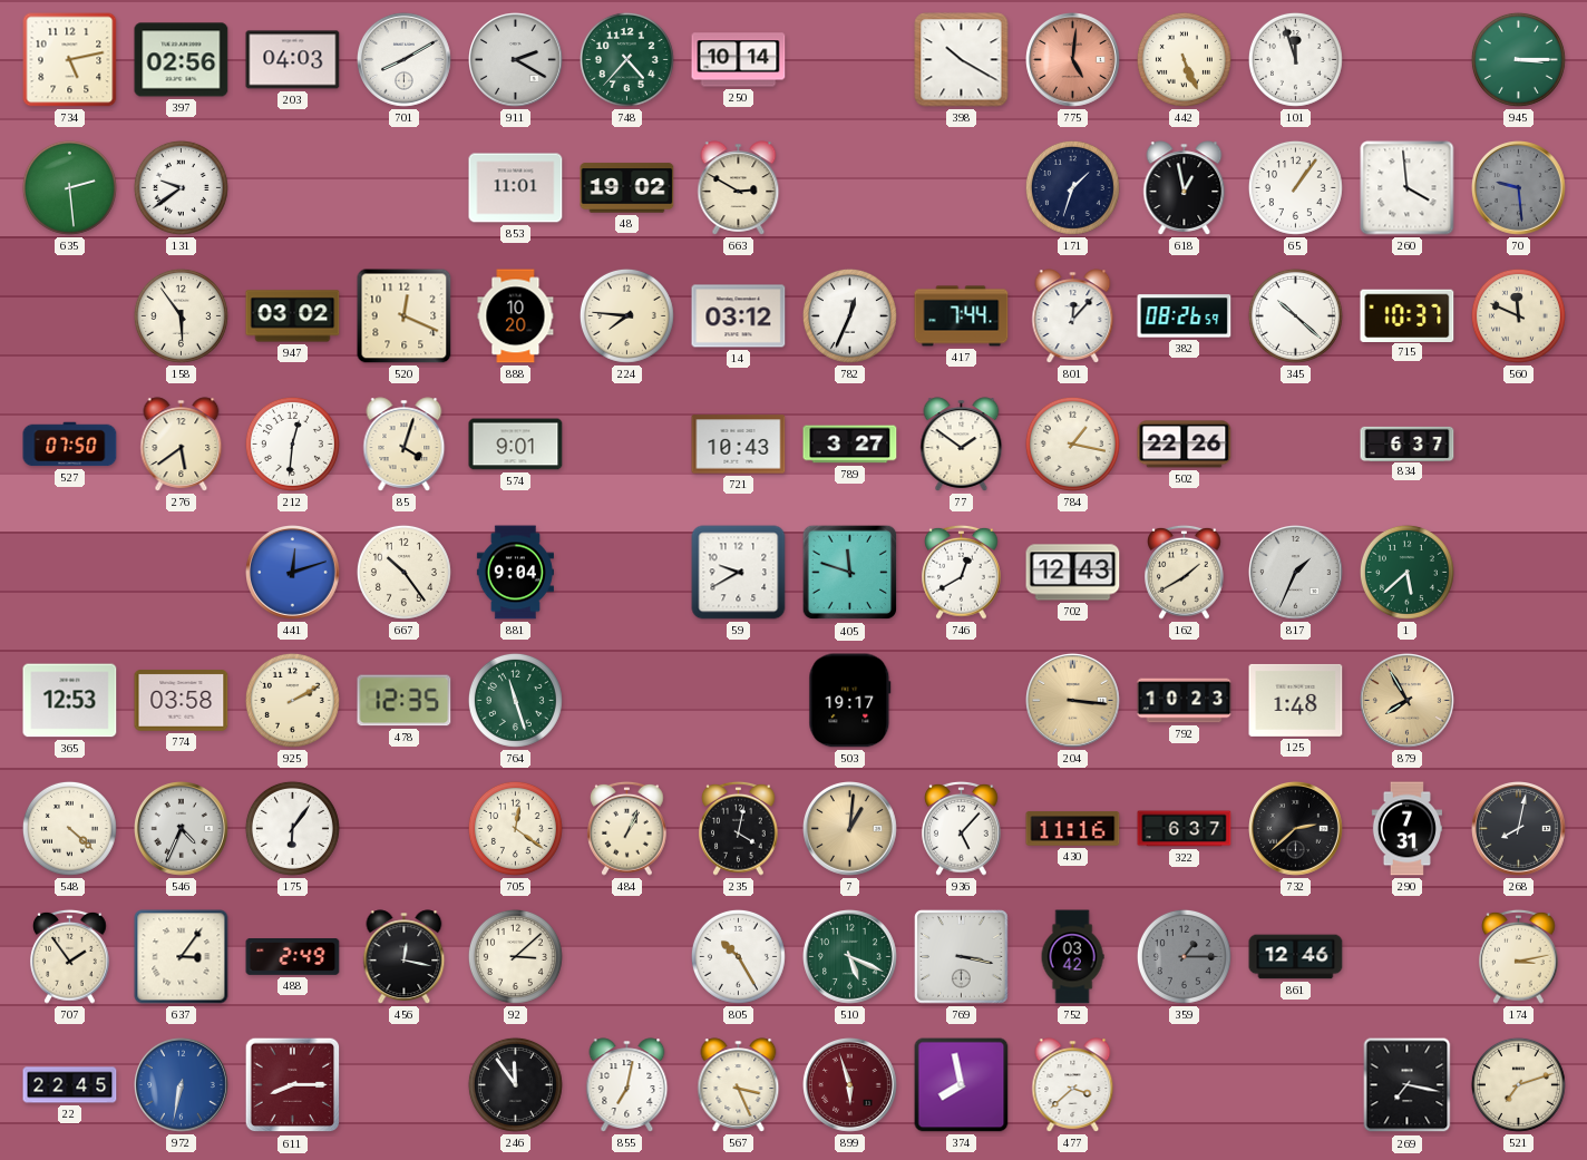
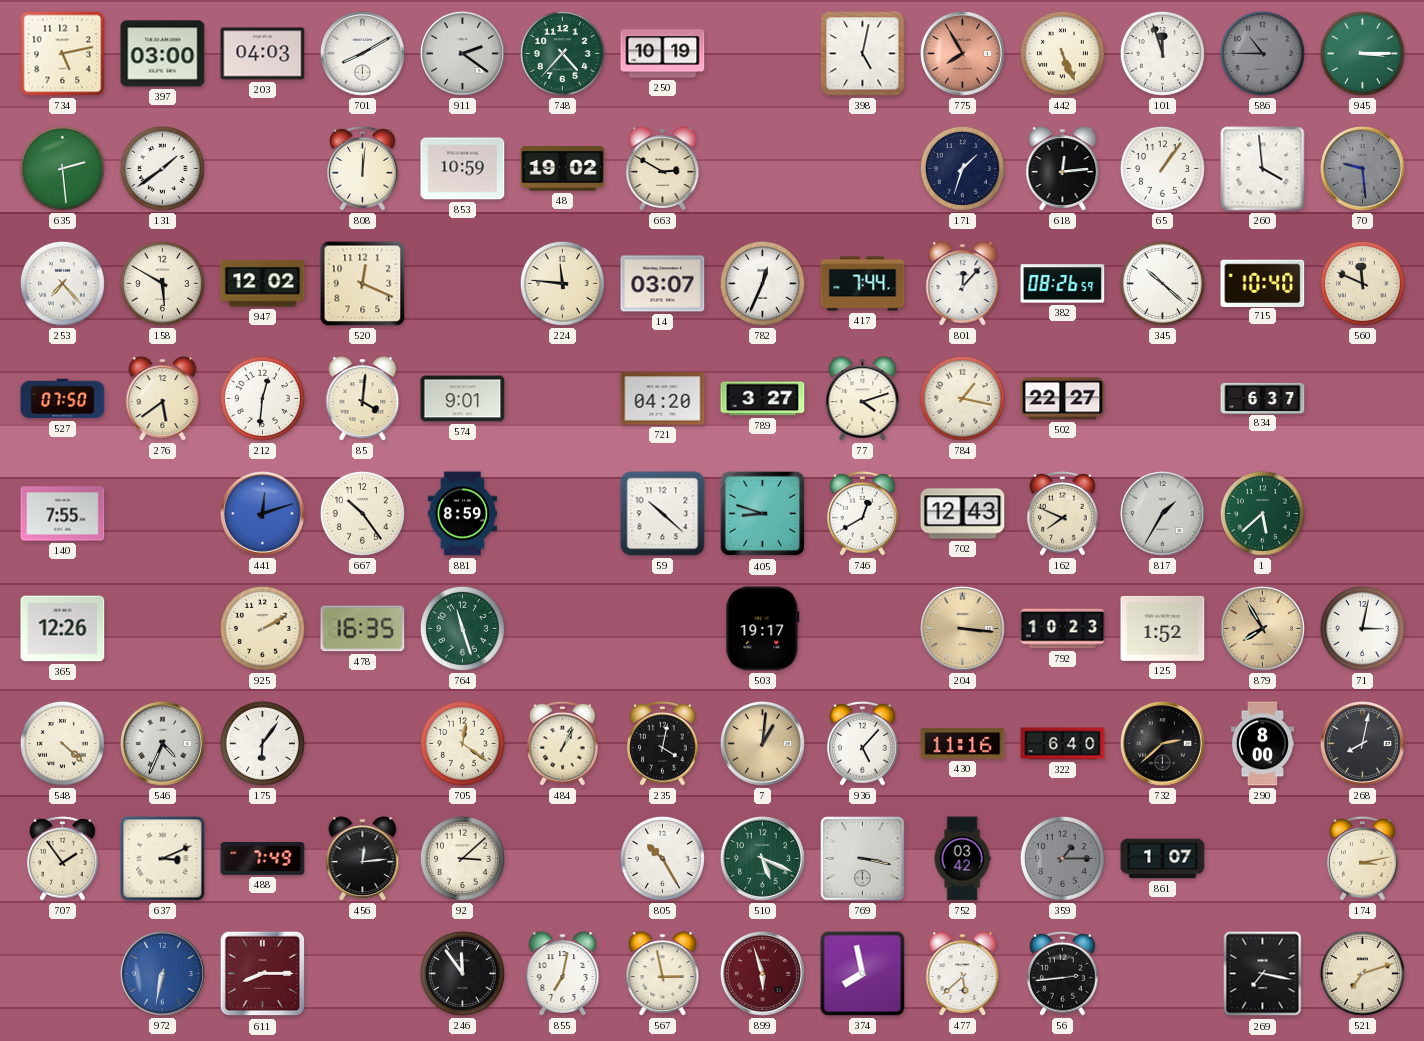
397: 02:56 -> 03:00
911: 2:20 -> 2:21
250: 10:14 -> 10:19
398: 10:20 -> 5:02
775: 5:01 -> 7:55
586: none -> 10:45
131: 9:39 -> 1:39
808: none -> 12:01
853: 11:01 -> 10:59
618: 12:58 -> 12:14
253: none -> 7:23
158: 5:54 -> 5:50
947: 03:02 -> 12:02
888: 10:20 -> none
224: 7:46 -> 11:46
14: 03:12 -> 03:07
715: 10:37 -> 10:40
85: 4:03 -> 4:01
721: 10:43 -> 04:20
77: 1:51 -> 4:12
502: 22:26 -> 22:27
140: none -> 7:55
881: 9:04 -> 8:59
59: 9:40 -> 10:22
405: 11:48 -> 8:48
162: 1:40 -> 7:49
817: 1:34 -> 1:35
365: 12:53 -> 12:26
774: 03:58 -> none
478: 12:35 -> 16:35
125: 1:48 -> 1:52
71: none -> 3:02
322: 6:37 -> 6:40
290: 7:31 -> 8:00
637: 3:06 -> 3:11
488: 2:49 -> 7:49
456: 12:17 -> 12:14
861: 12:46 -> 1:07
22: 22:45 -> none
567: 3:26 -> 2:58
477: 3:38 -> 5:38
56: none -> 2:44
